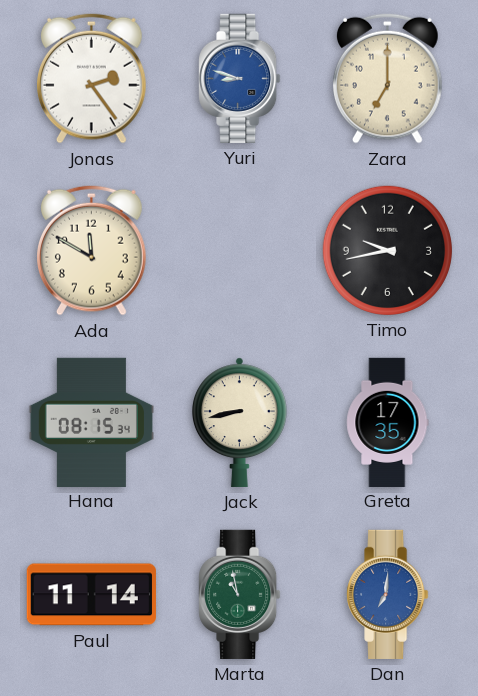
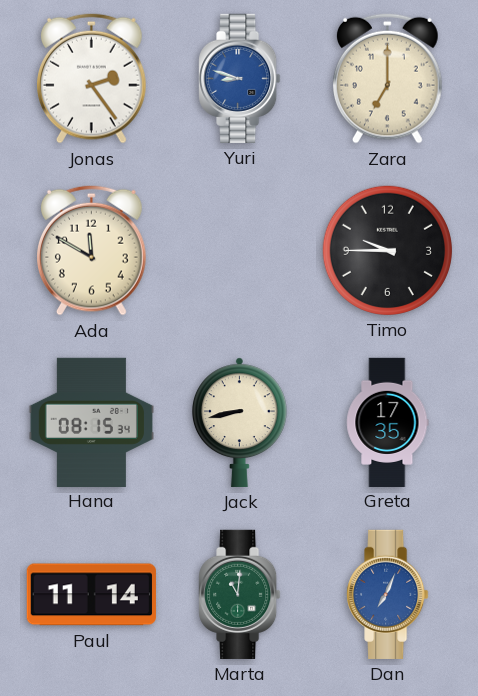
Timo: 9:43 -> 9:45
Marta: 10:58 -> 11:01
Dan: 7:01 -> 7:04
